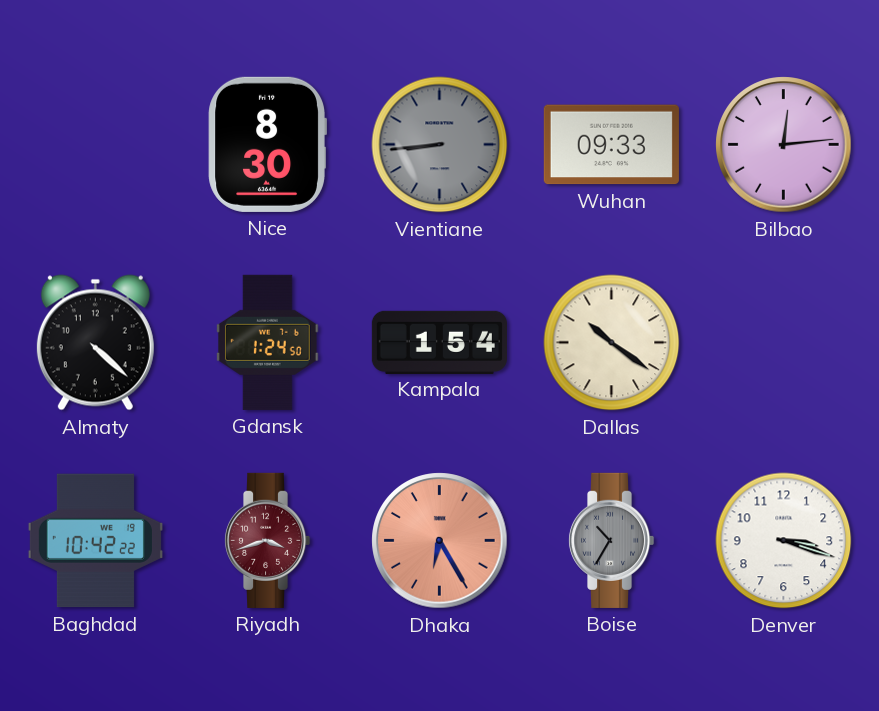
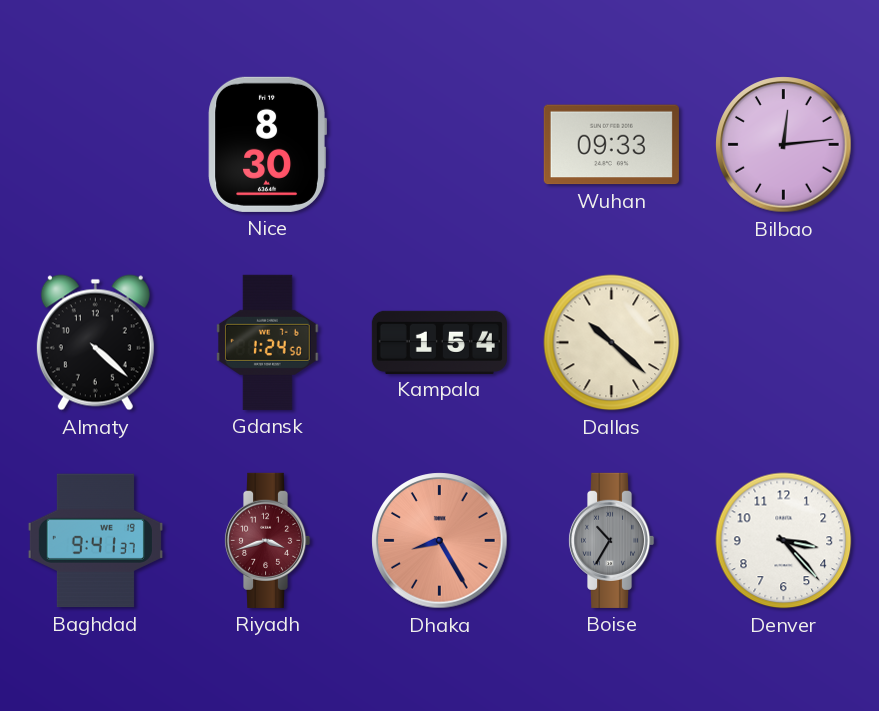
Vientiane: 8:44 -> none
Dallas: 10:21 -> 10:22
Baghdad: 10:42 -> 9:41
Dhaka: 6:25 -> 8:25
Denver: 3:18 -> 3:23
